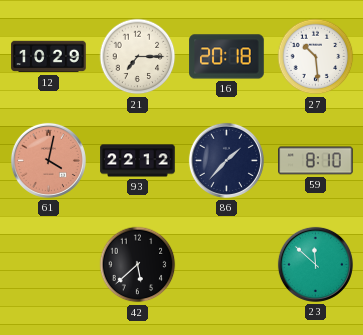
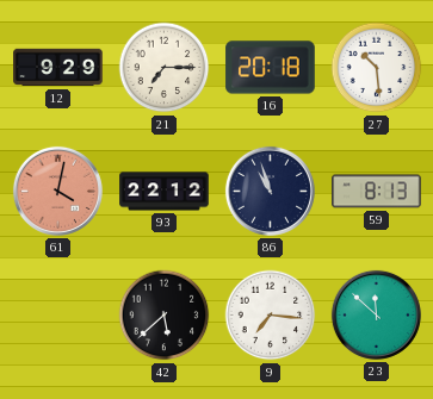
12: 10:29 -> 9:29
86: 1:37 -> 10:57
59: 8:10 -> 8:13
9: none -> 7:16
